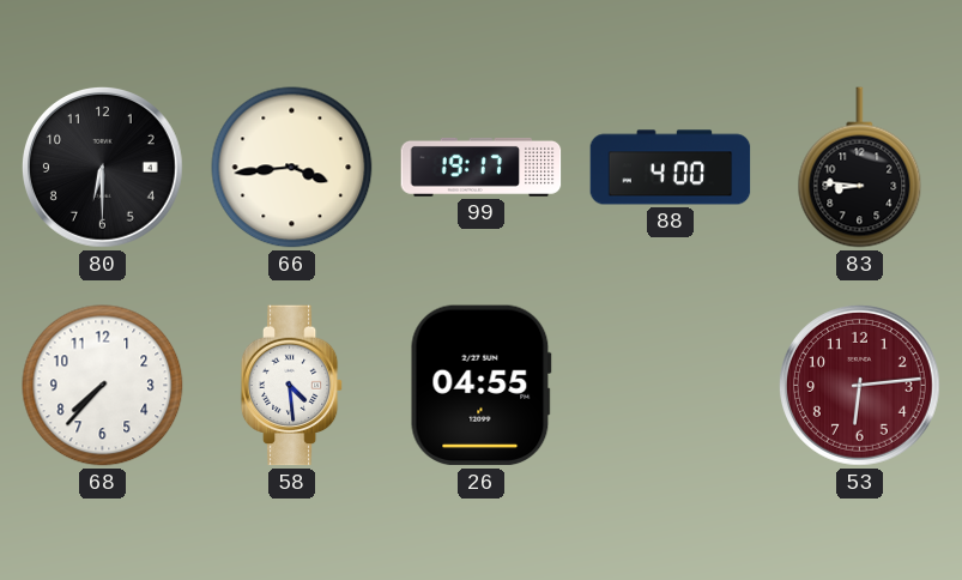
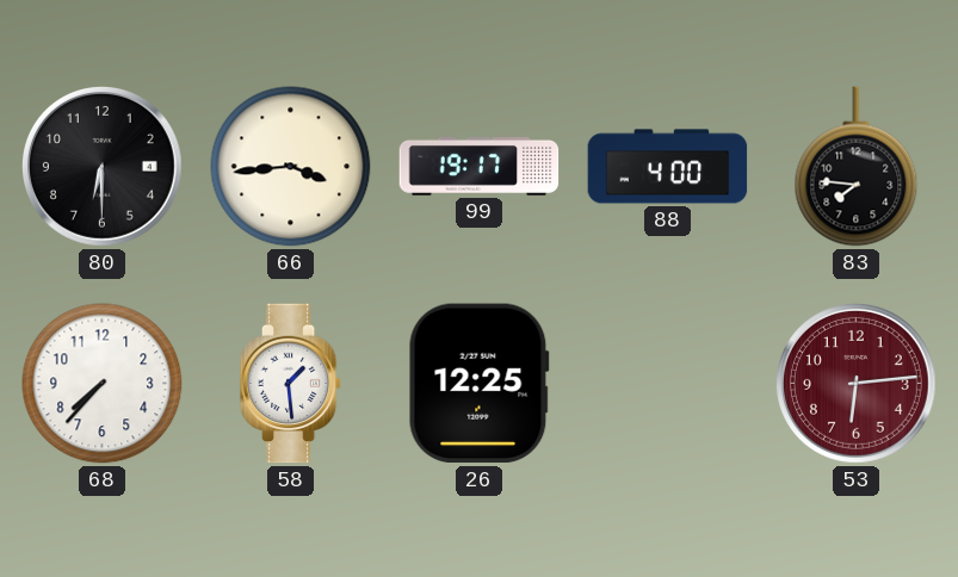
83: 8:46 -> 7:46
58: 4:29 -> 1:29
26: 04:55 -> 12:25
